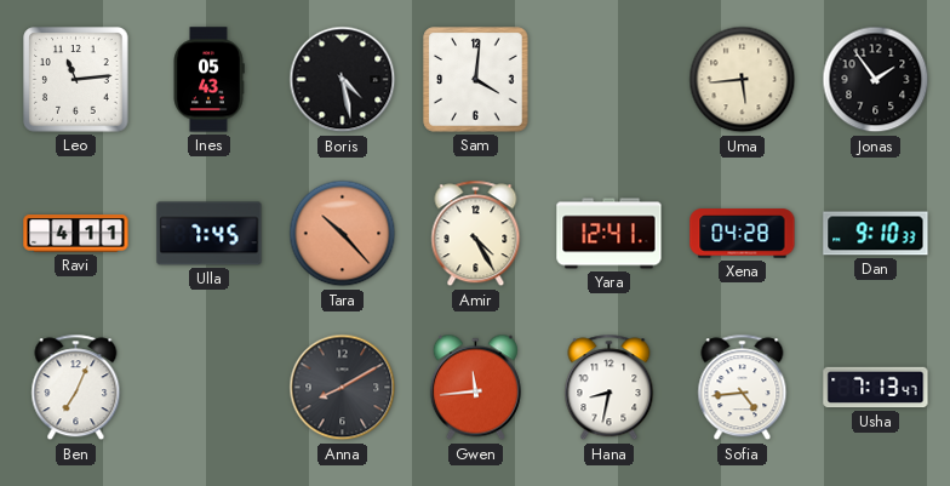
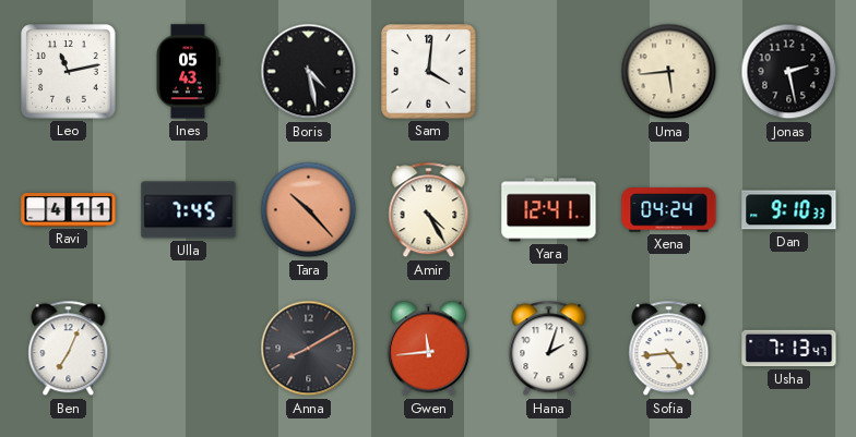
Leo: 11:14 -> 11:13
Jonas: 1:54 -> 2:28
Xena: 04:28 -> 04:24
Hana: 8:32 -> 2:03
